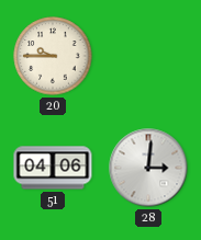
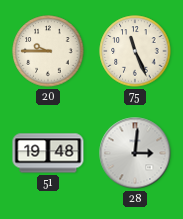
75: none -> 11:26
51: 04:06 -> 19:48
